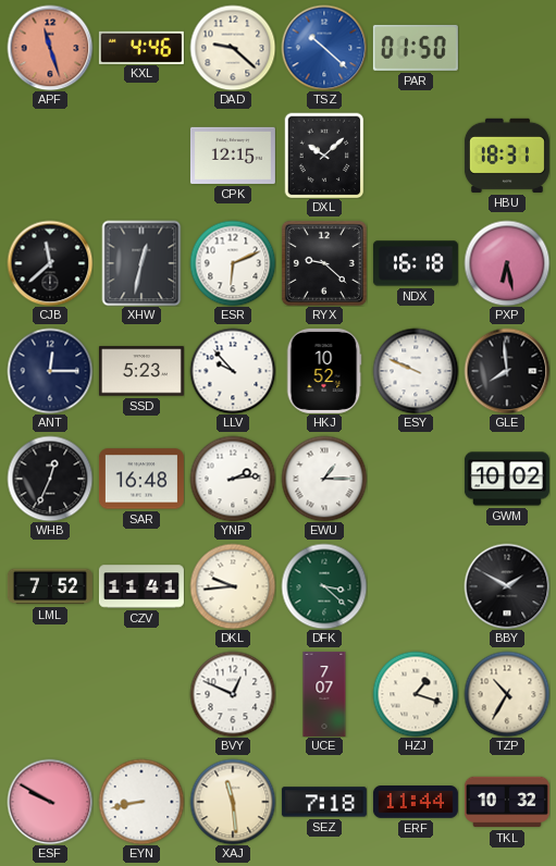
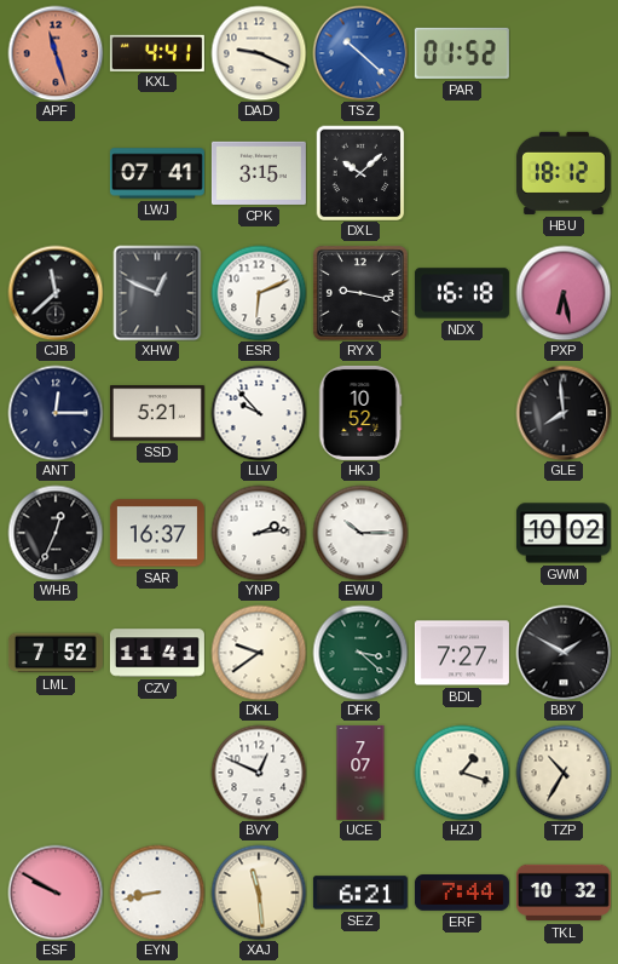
KXL: 4:46 -> 4:41
DAD: 9:22 -> 9:19
PAR: 01:50 -> 01:52
LWJ: none -> 07:41
CPK: 12:15 -> 3:15
HBU: 18:31 -> 18:12
XHW: 12:32 -> 12:49
RYX: 9:22 -> 9:17
SSD: 5:23 -> 5:21
ESY: 9:49 -> none
SAR: 16:48 -> 16:37
EWU: 1:15 -> 10:15
DKL: 9:44 -> 9:39
BDL: none -> 7:27
SEZ: 7:18 -> 6:21
ERF: 11:44 -> 7:44
